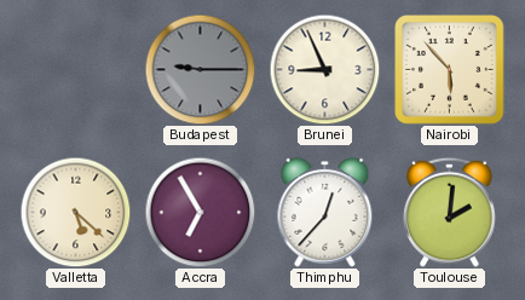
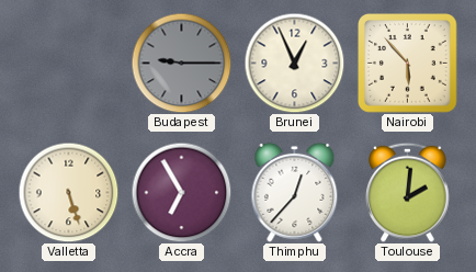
Brunei: 8:56 -> 12:56
Valletta: 5:22 -> 5:27
